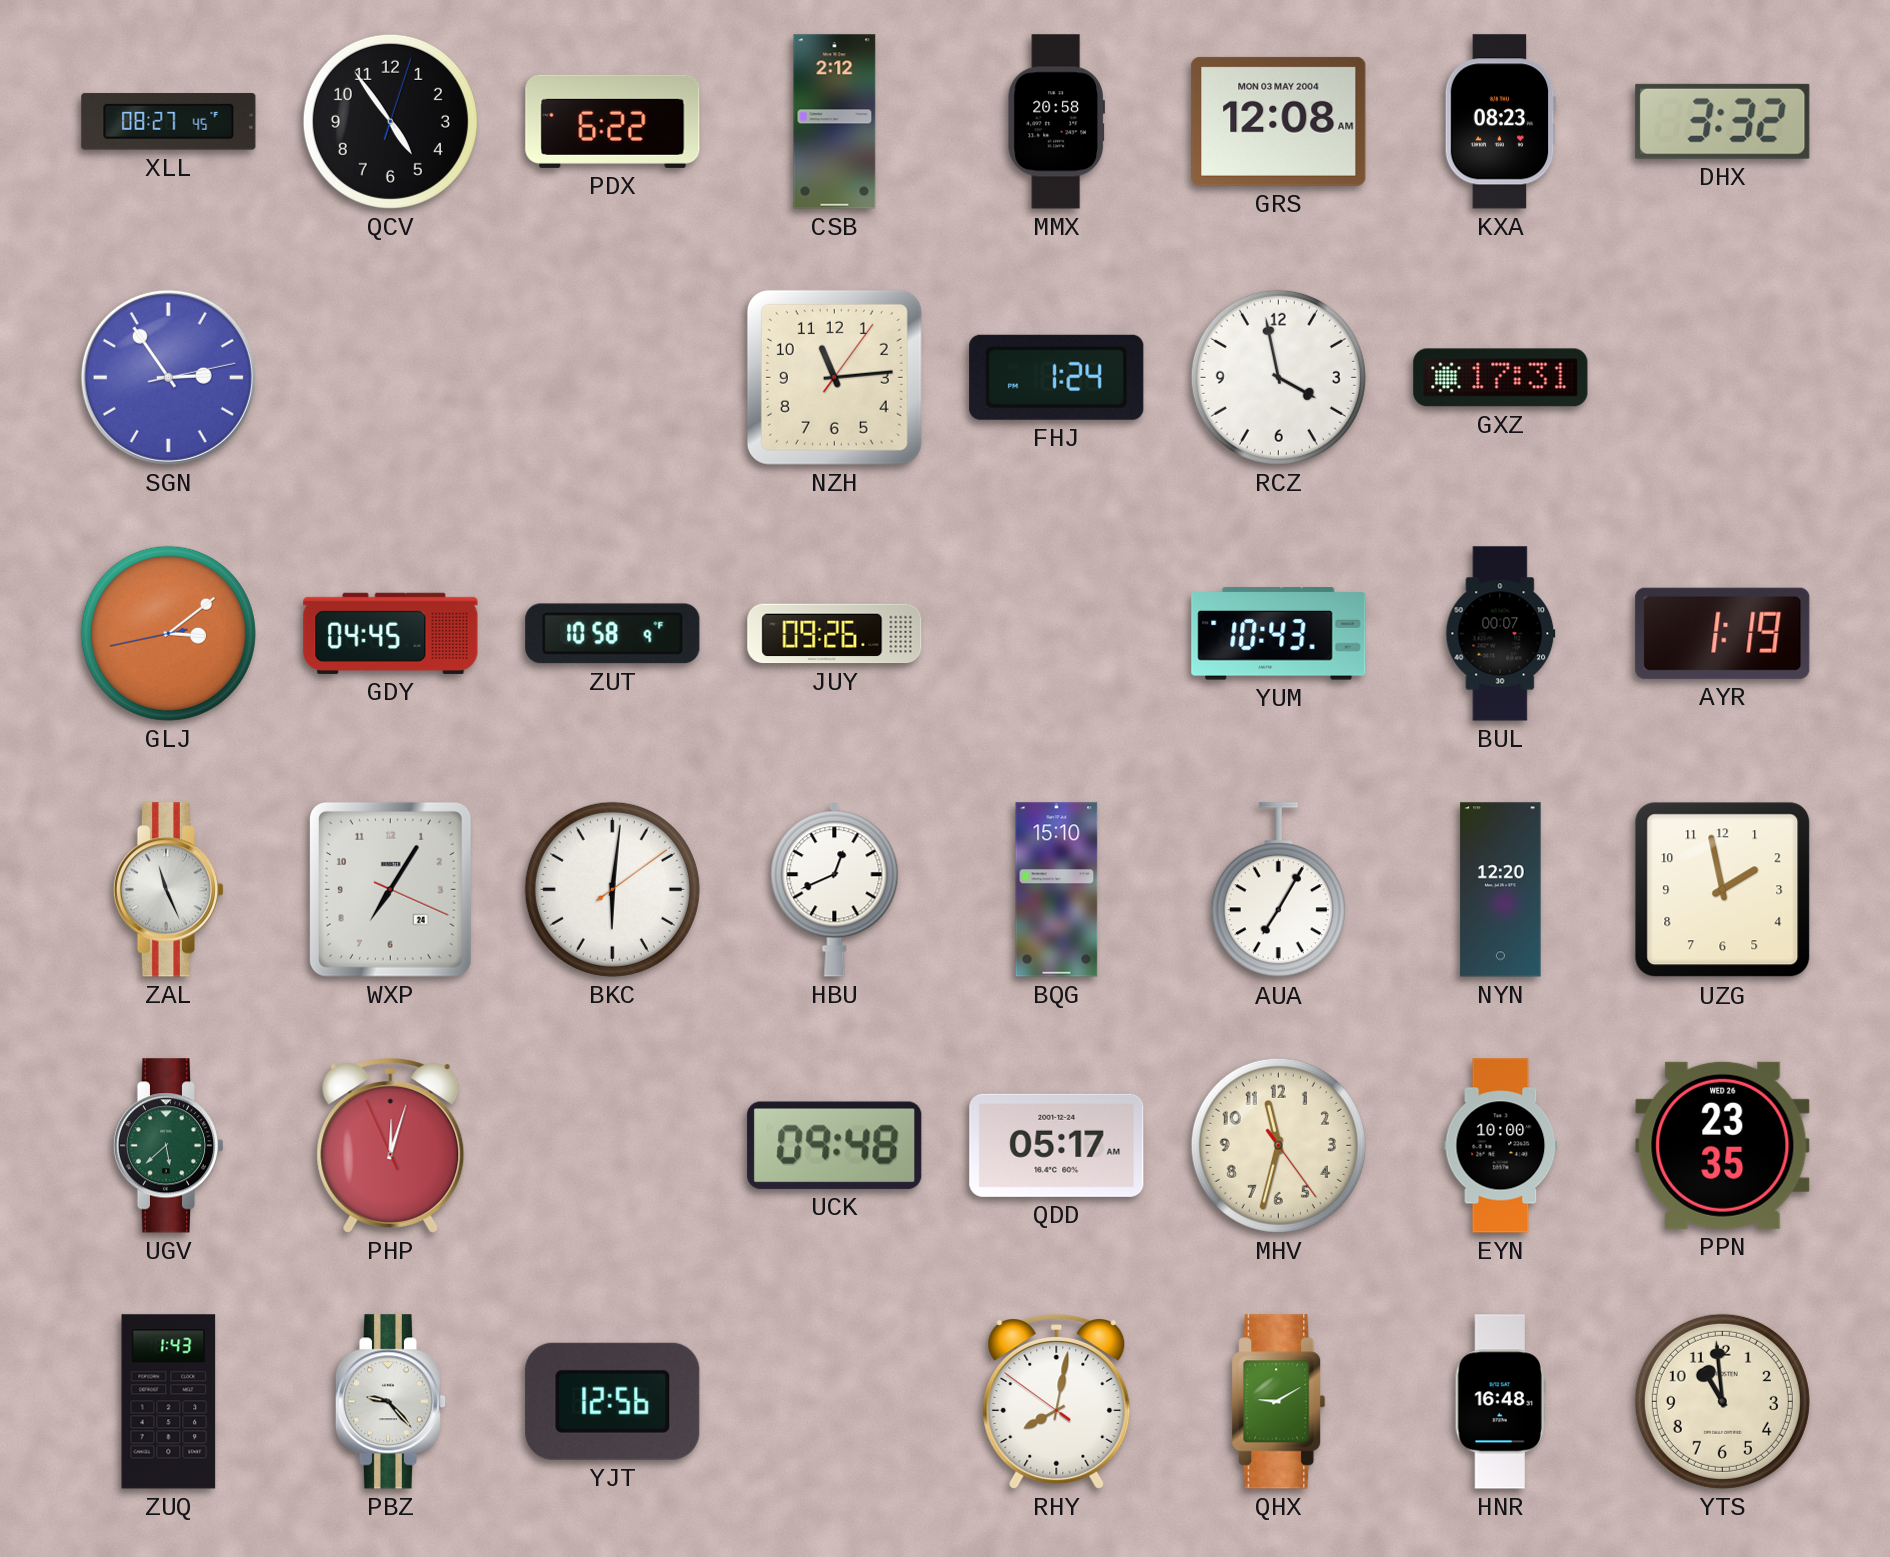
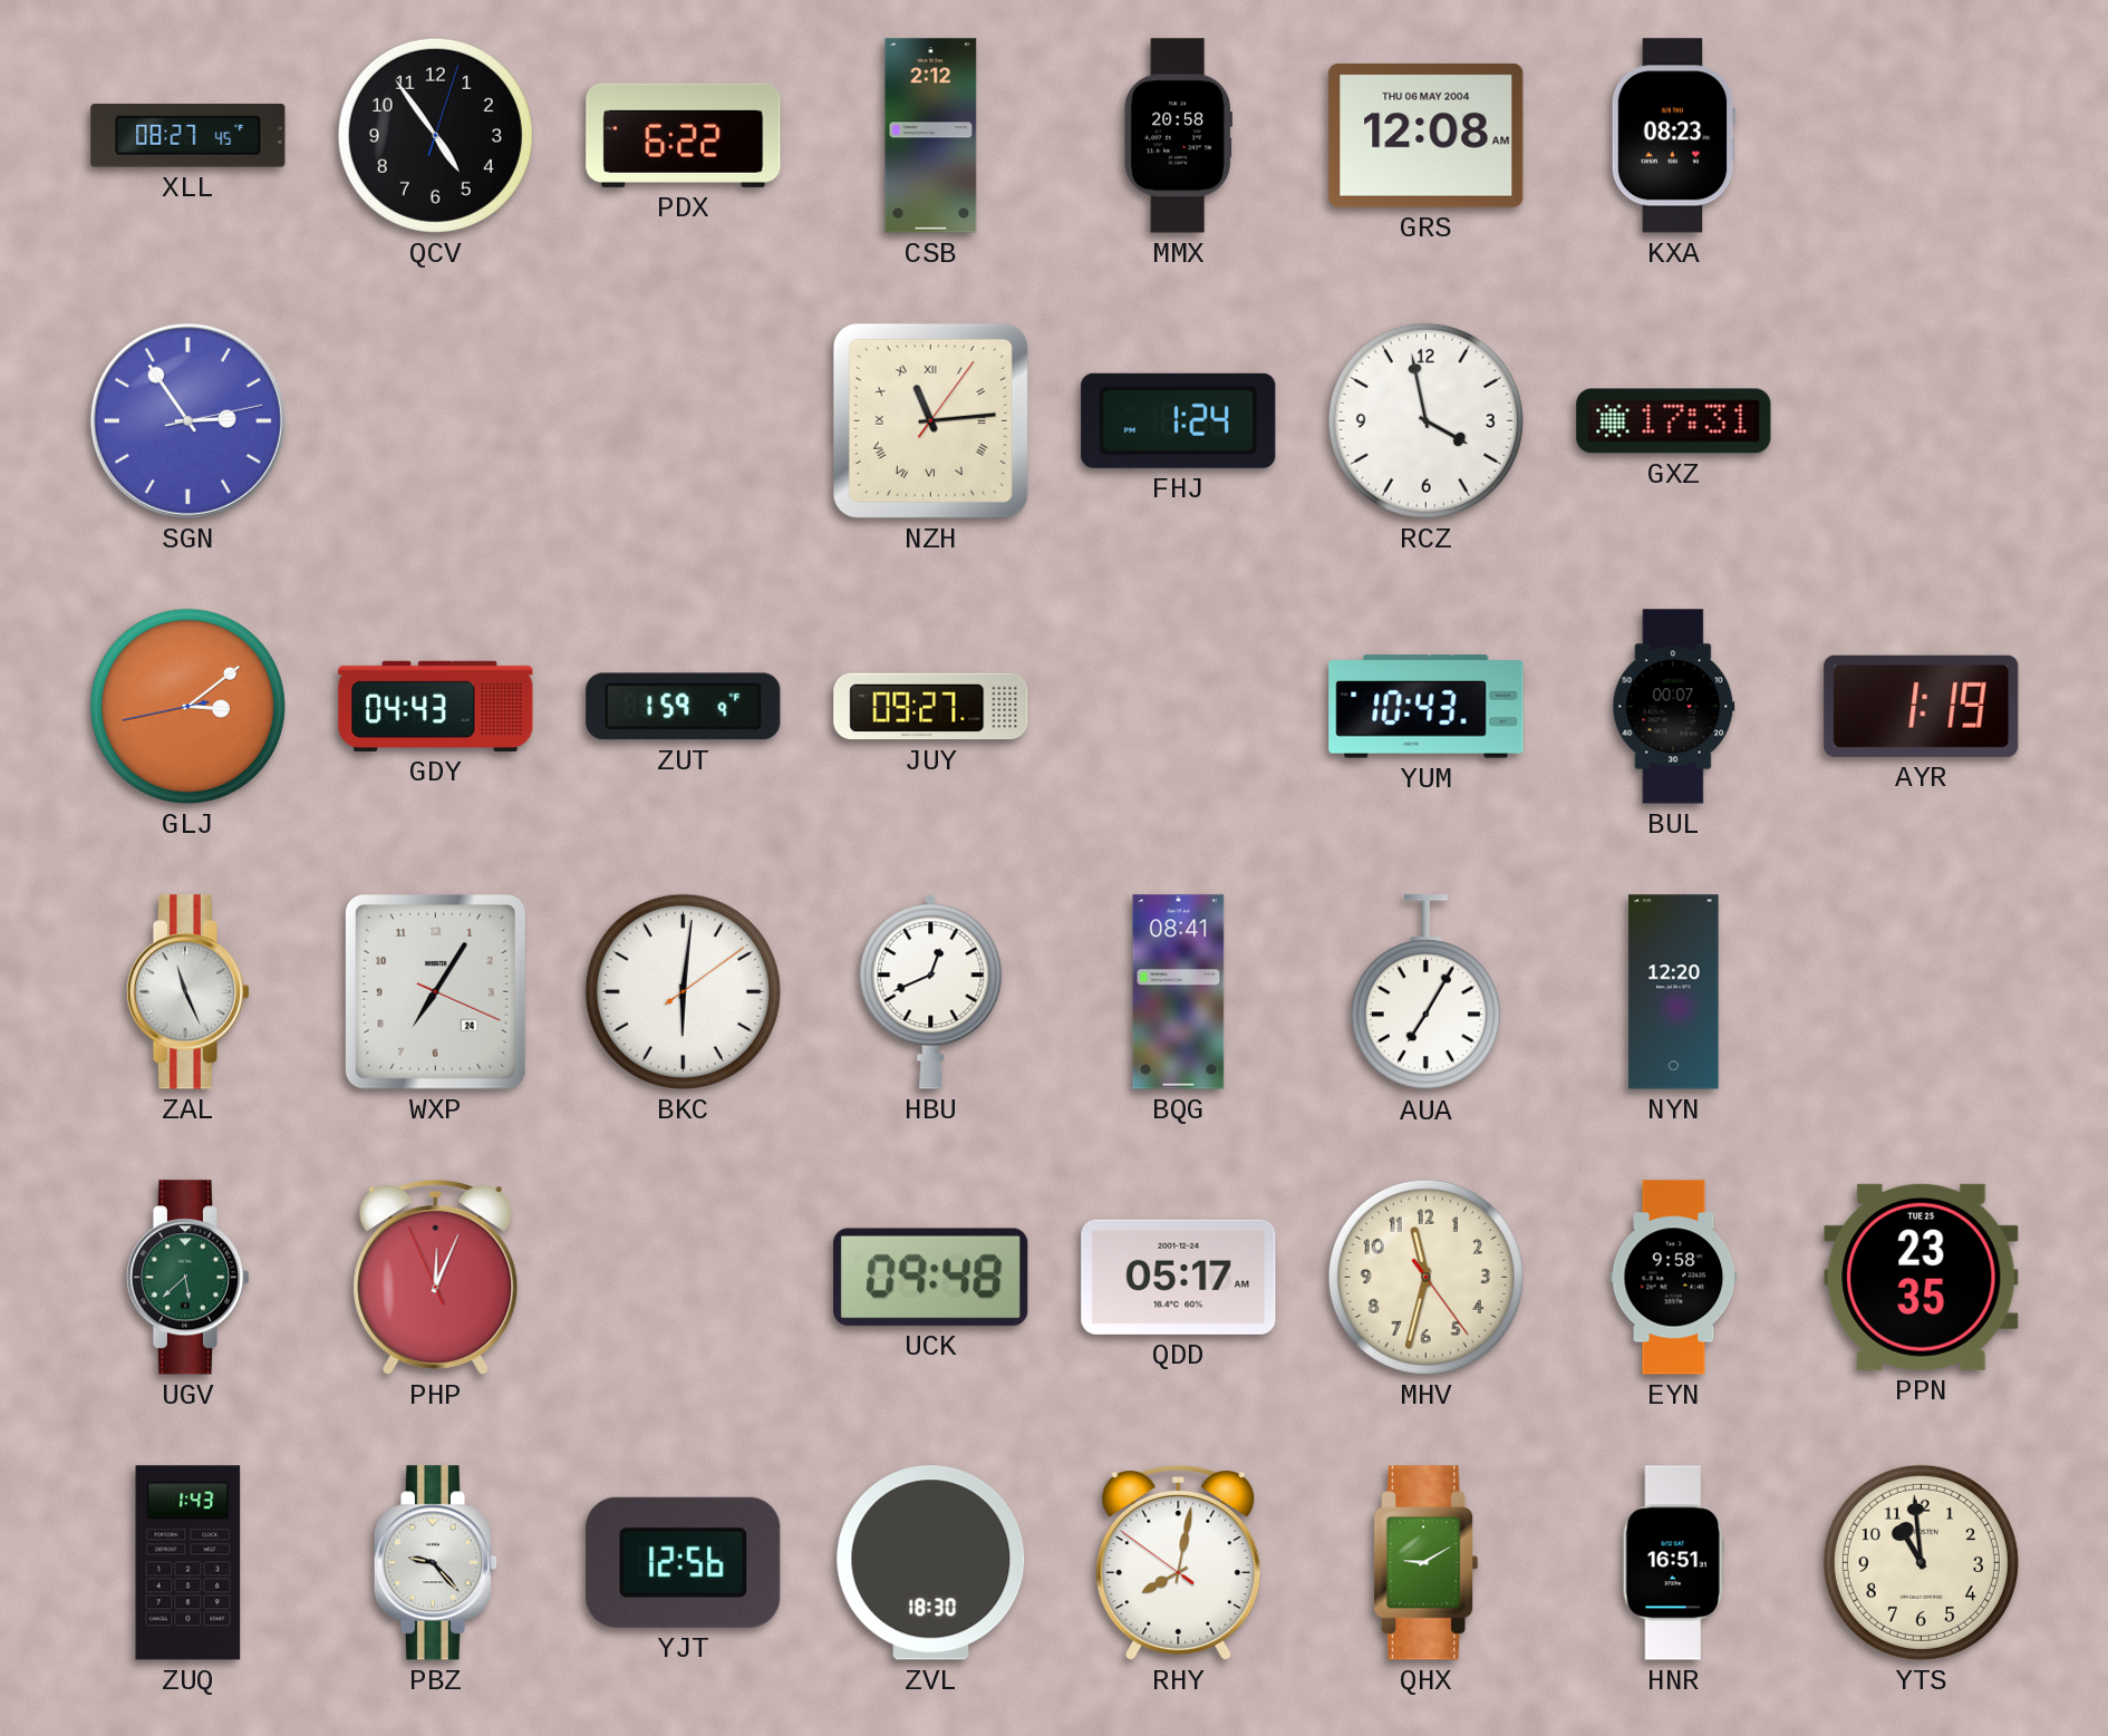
GRS date: MON 03 MAY 2004 -> THU 06 MAY 2004
DHX: 3:32 -> none
NZH numerals: Arabic -> Roman
GDY: 04:45 -> 04:43
ZUT: 10:58 -> 1:59
JUY: 09:26 -> 09:27
BQG: 15:10 -> 08:41
UZG: 1:58 -> none
PHP: 12:02 -> 12:03
EYN: 10:00 -> 9:58
PPN date: WED 26 -> TUE 25
ZVL: none -> 18:30
HNR: 16:48 -> 16:51
